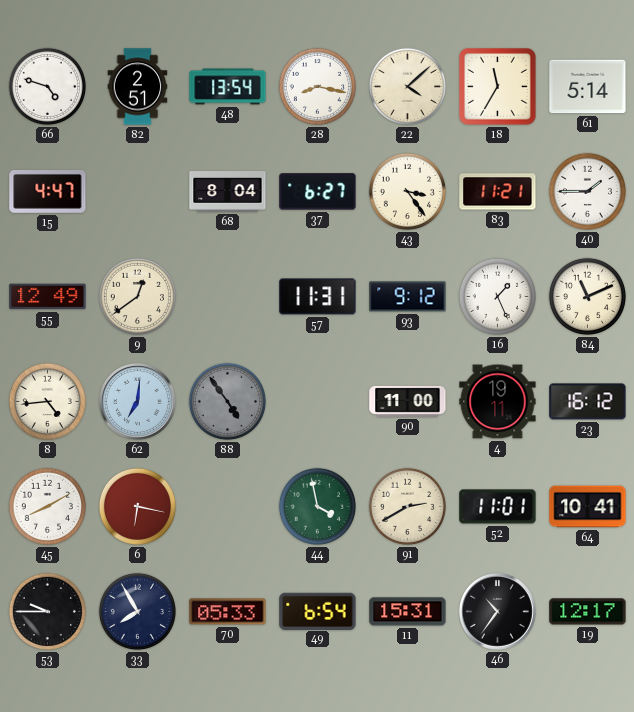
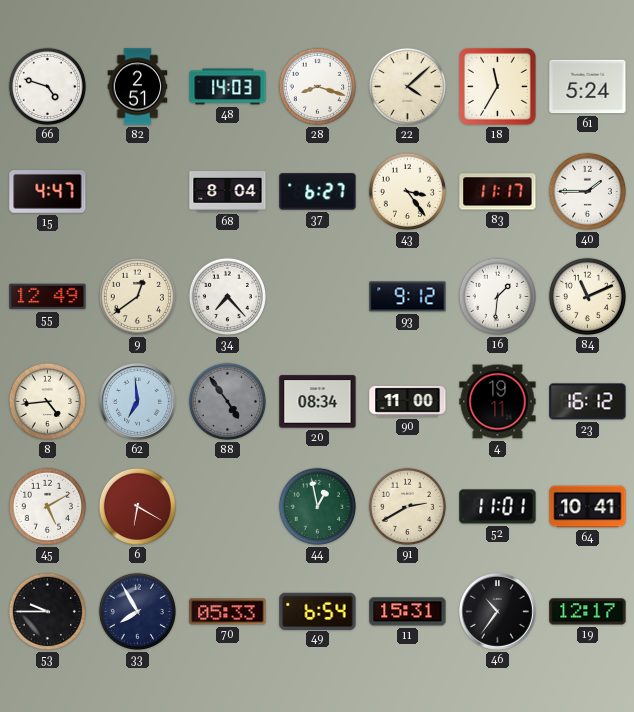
48: 13:54 -> 14:03
28: 8:17 -> 8:18
61: 5:14 -> 5:24
83: 11:21 -> 11:17
34: none -> 7:23
57: 11:31 -> none
16: 1:26 -> 1:31
62: 7:01 -> 6:59
20: none -> 08:34
45: 8:10 -> 5:10
6: 6:17 -> 6:20
44: 3:58 -> 12:58
